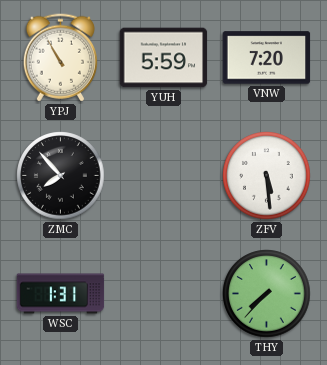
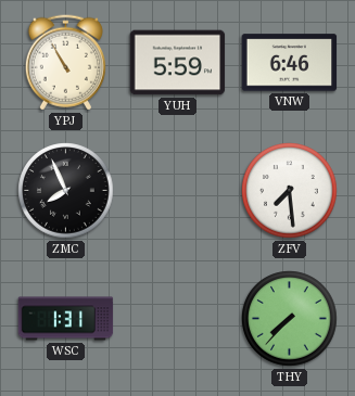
VNW: 7:20 -> 6:46
ZMC: 7:53 -> 7:56
ZFV: 5:29 -> 7:29
